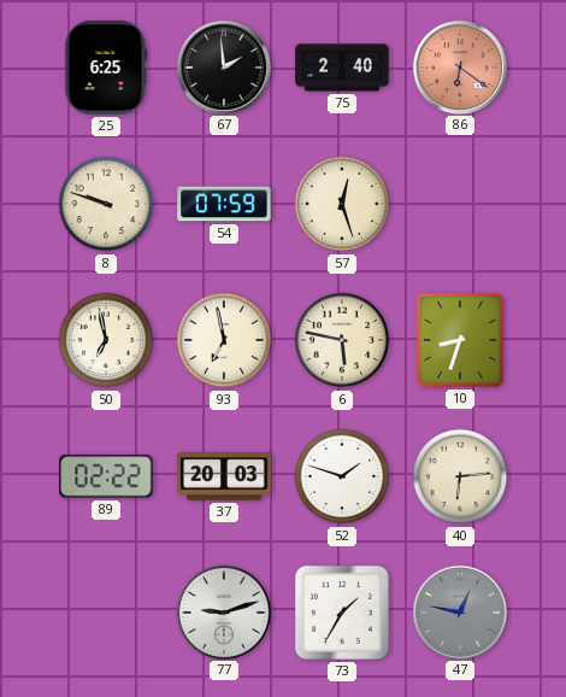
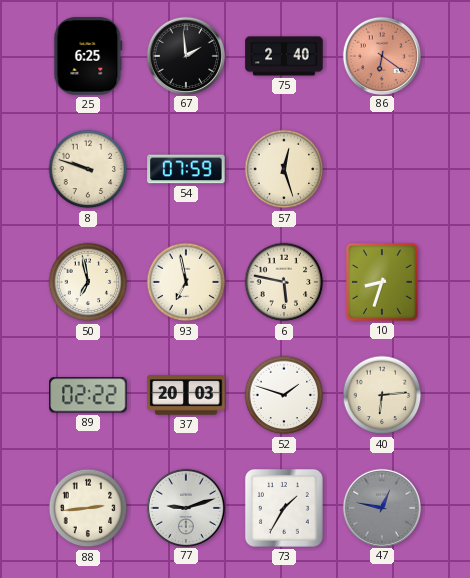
88: none -> 2:44
